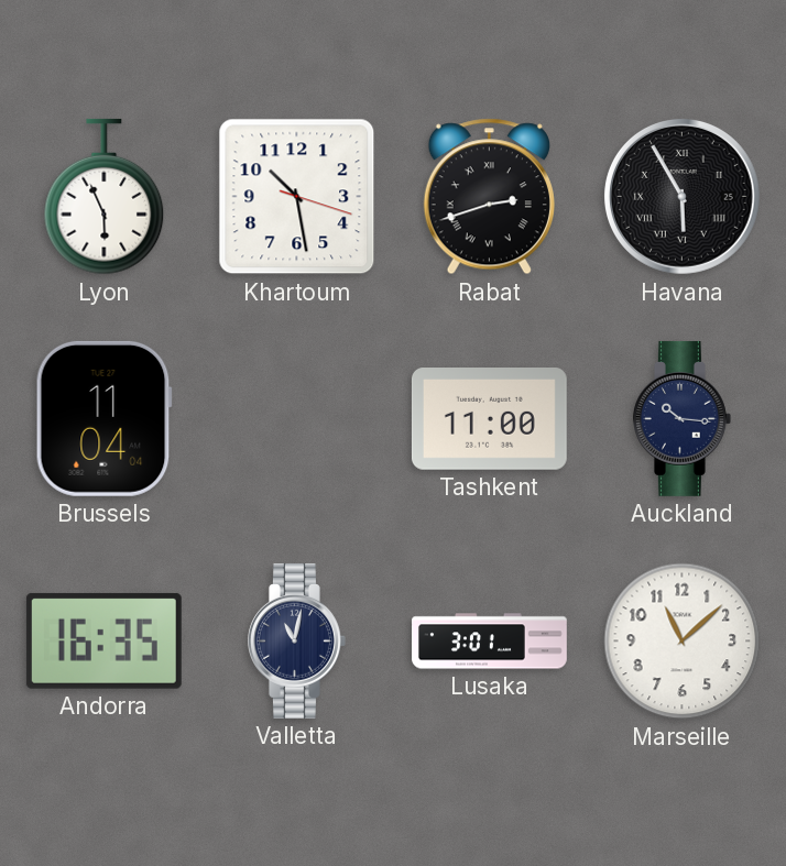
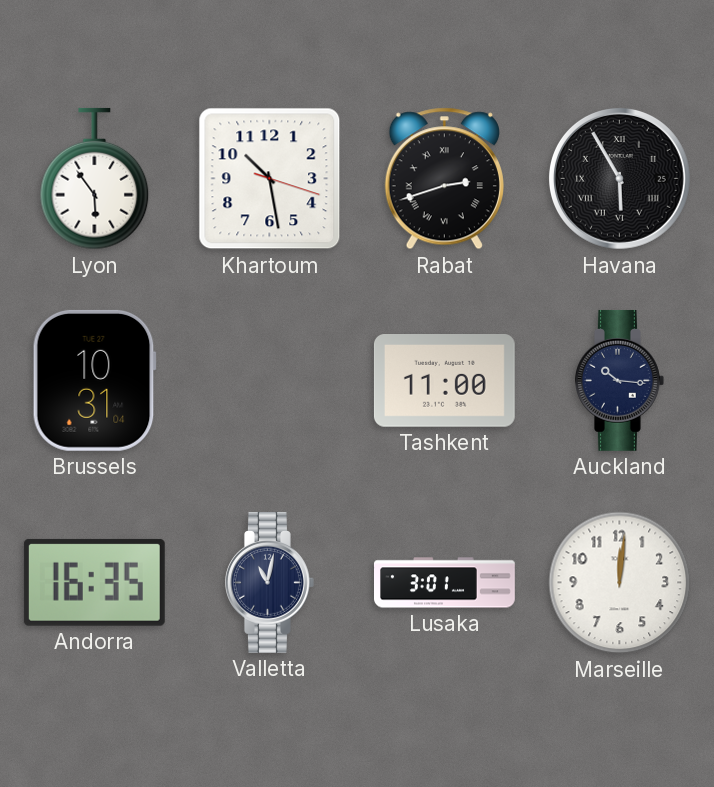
Lyon: 5:56 -> 5:54
Brussels: 11:04 -> 10:31
Marseille: 11:08 -> 12:01
